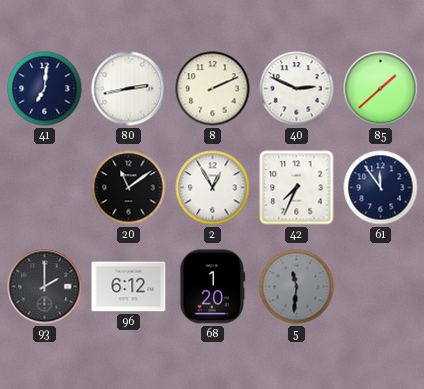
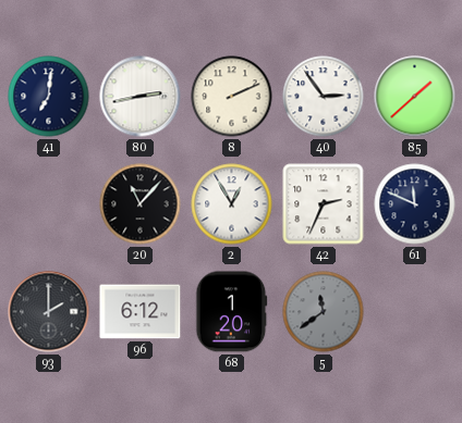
40: 2:49 -> 2:54
20: 11:09 -> 11:07
42: 7:34 -> 2:34
61: 11:54 -> 11:49
5: 11:31 -> 11:39
